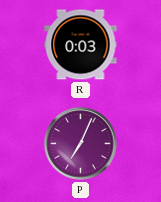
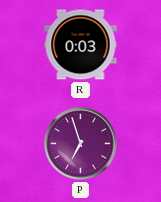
P: 7:04 -> 6:57
